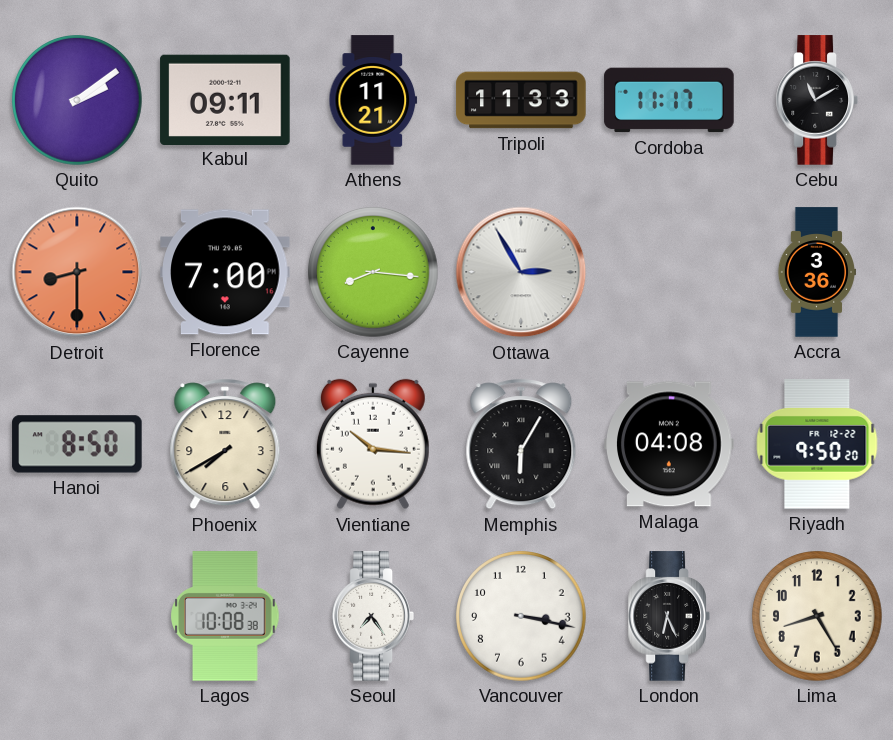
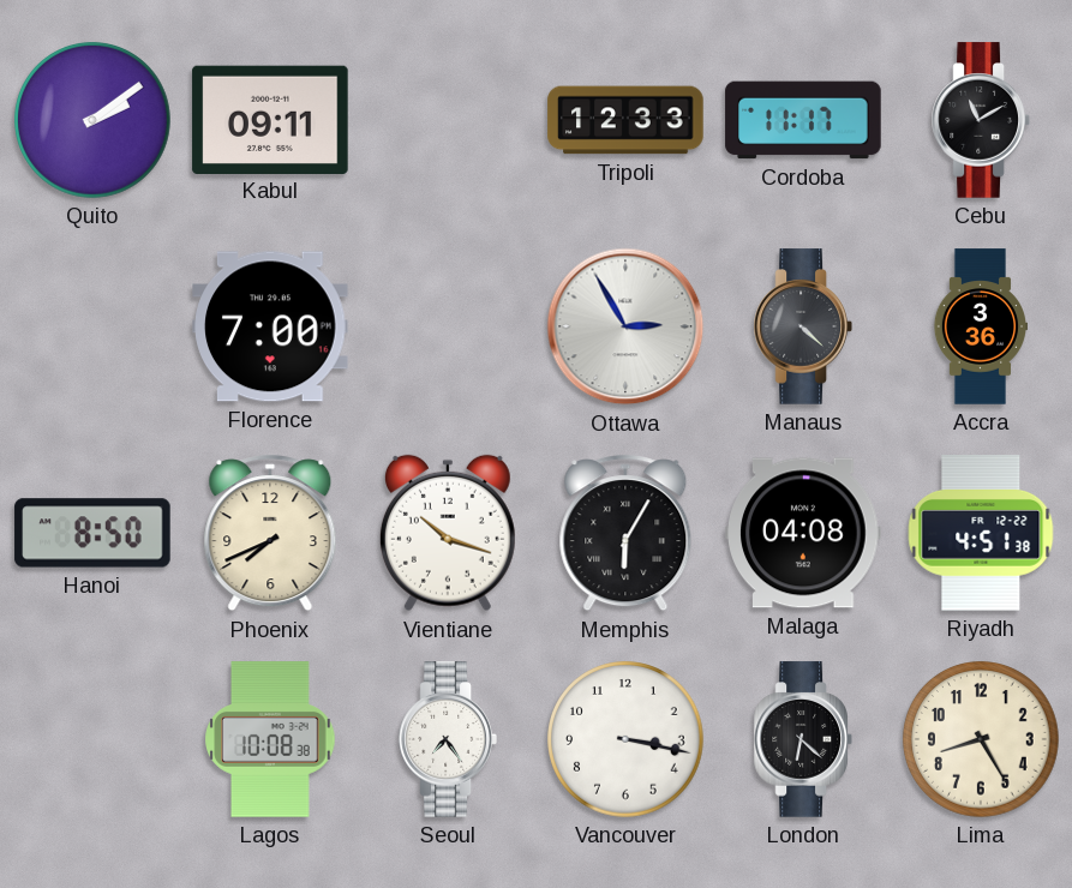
Athens: 11:21 -> none
Tripoli: 11:33 -> 12:33
Detroit: 8:30 -> none
Cayenne: 8:16 -> none
Manaus: none -> 4:22
Phoenix: 7:40 -> 7:41
Vientiane: 10:16 -> 10:18
Riyadh: 9:50 -> 4:51
London: 6:26 -> 6:22
